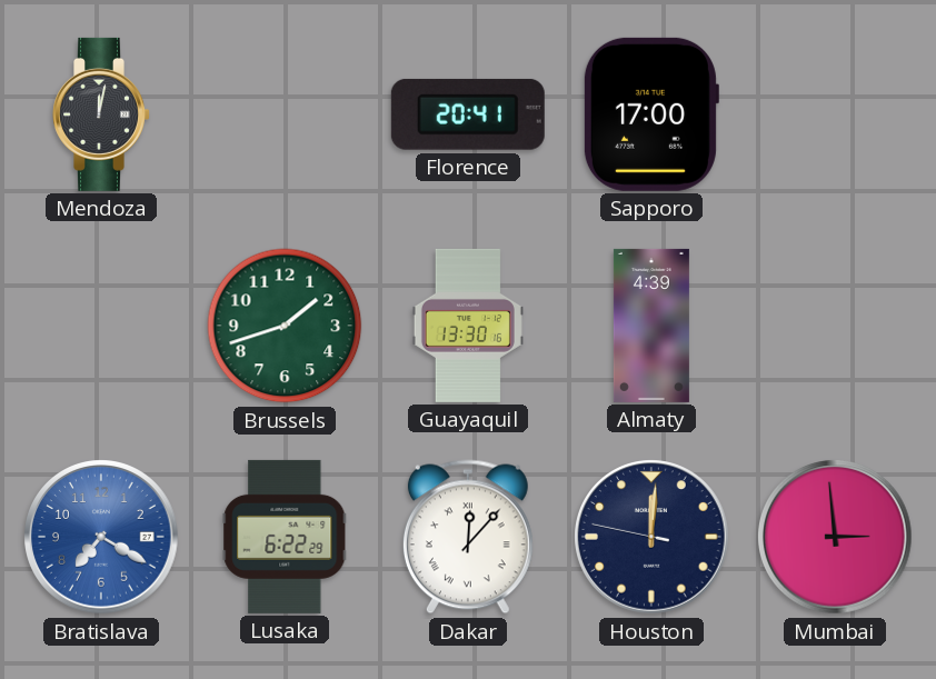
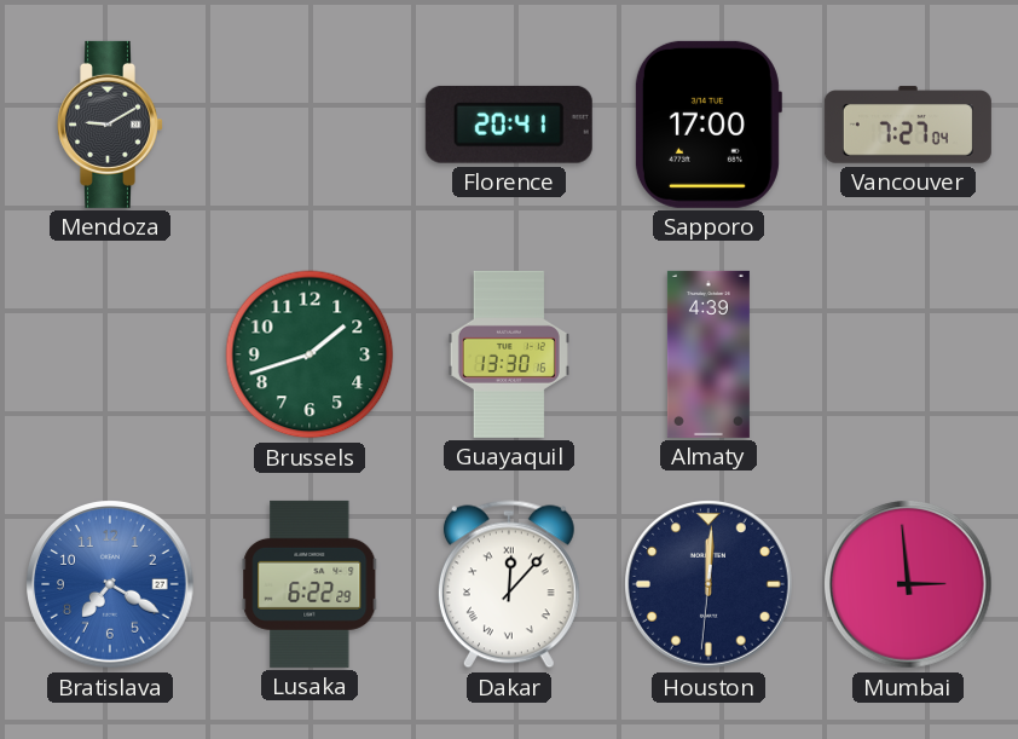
Mendoza: 12:02 -> 9:10
Vancouver: none -> 7:27
Houston: 12:00:47 -> 12:00:31
